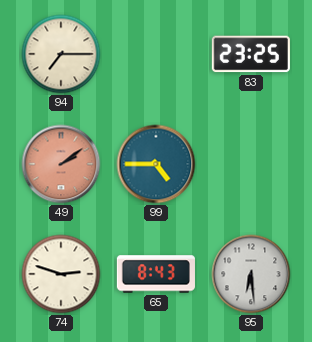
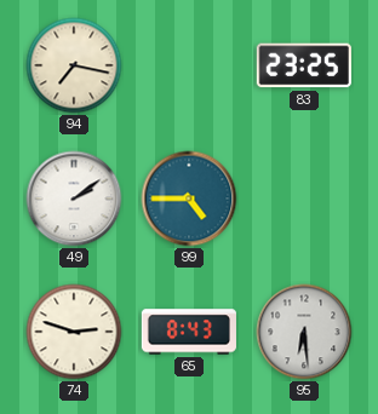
94: 7:15 -> 7:17
49 dial: salmon -> white
